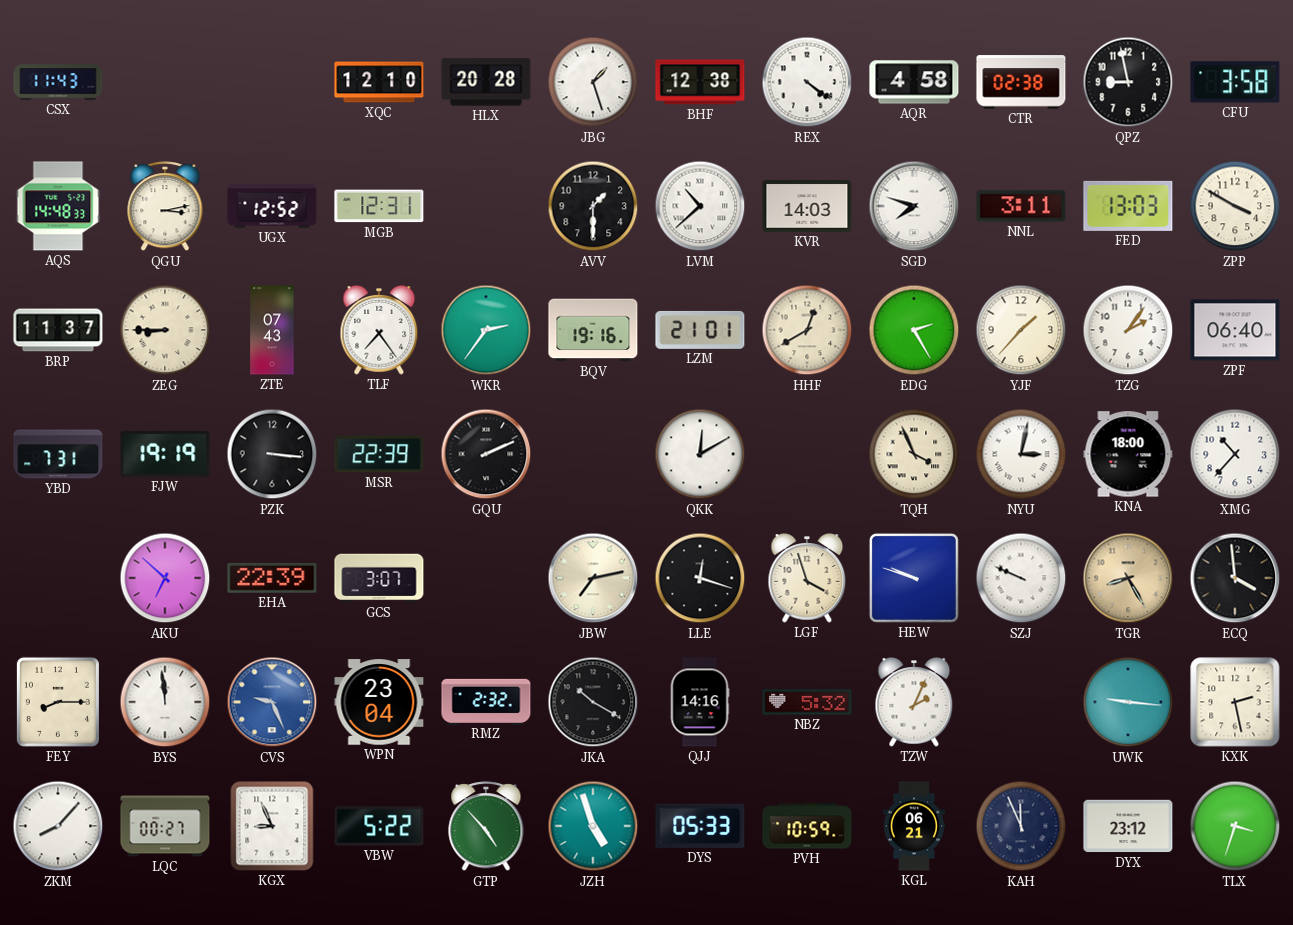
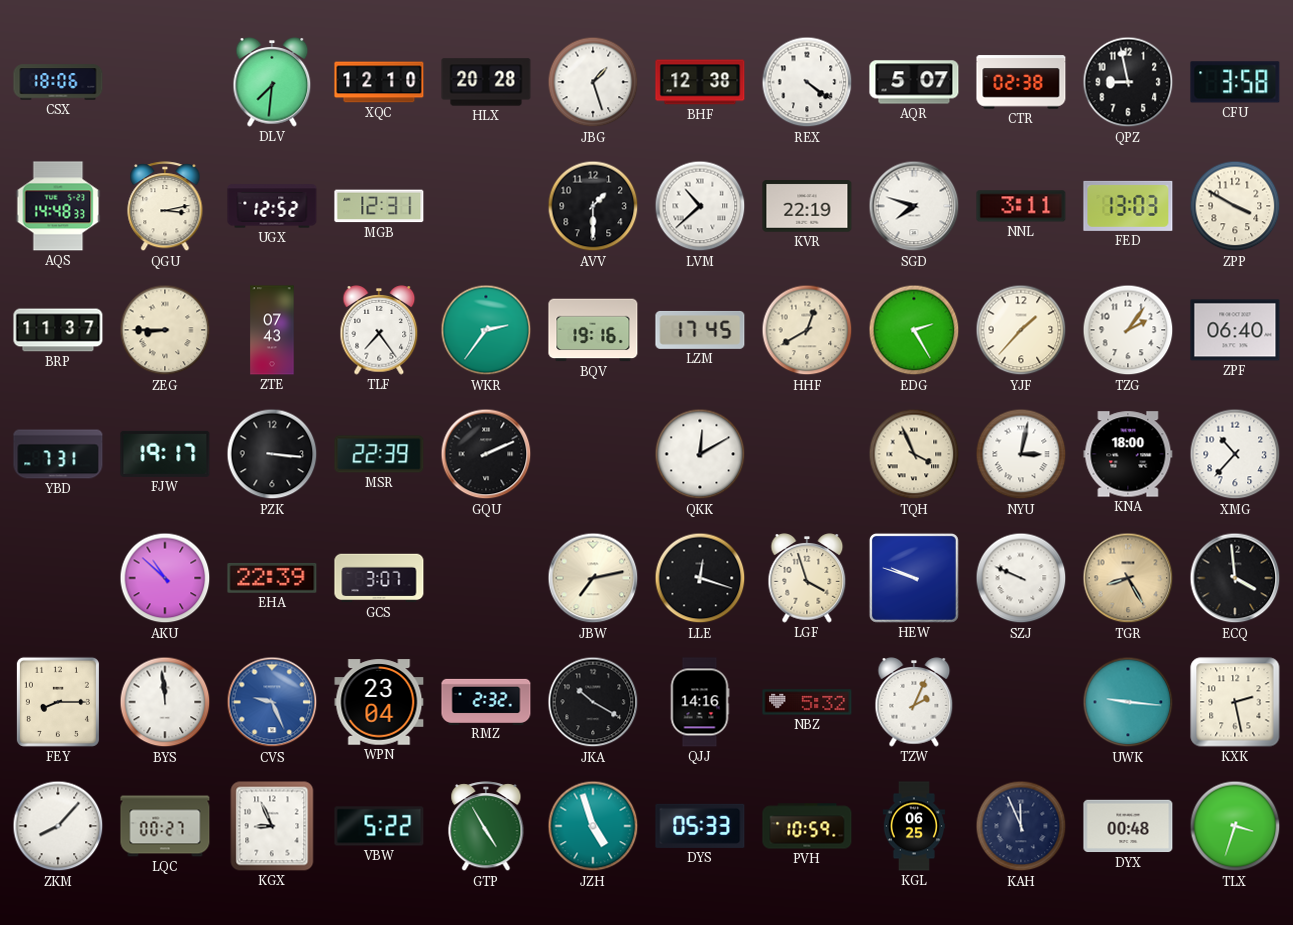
CSX: 11:43 -> 18:06
DLV: none -> 7:31
AQR: 4:58 -> 5:07
KVR: 14:03 -> 22:19
LZM: 21:01 -> 17:45
FJW: 19:19 -> 19:17
AKU: 6:52 -> 10:52
GTP: 4:53 -> 4:55
KGL: 06:21 -> 06:25
DYX: 23:12 -> 00:48
